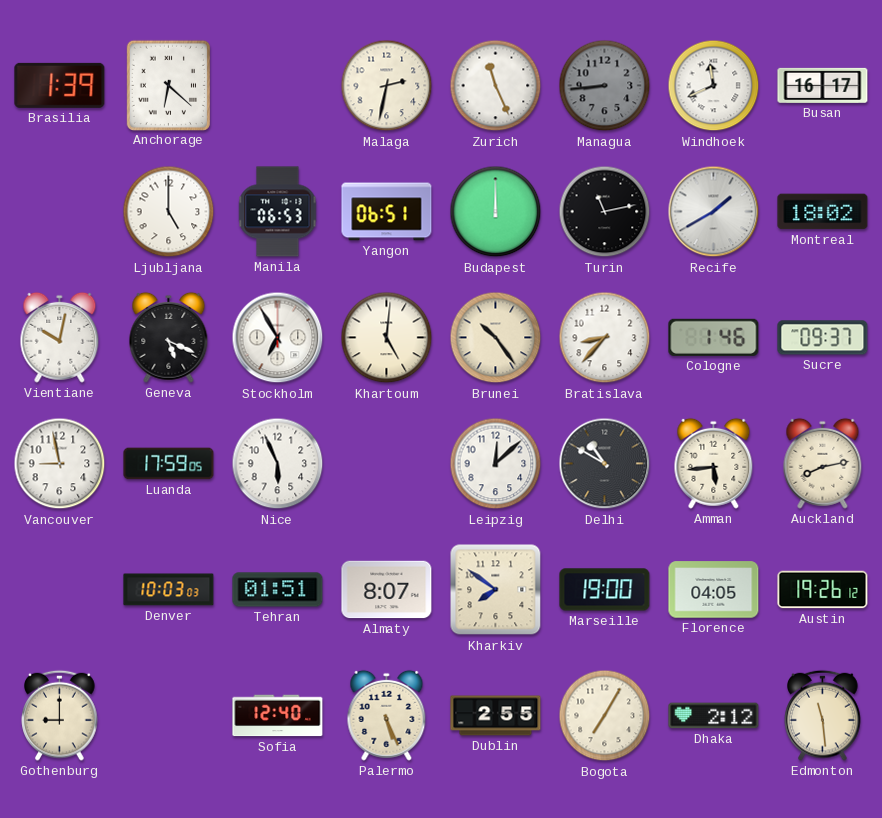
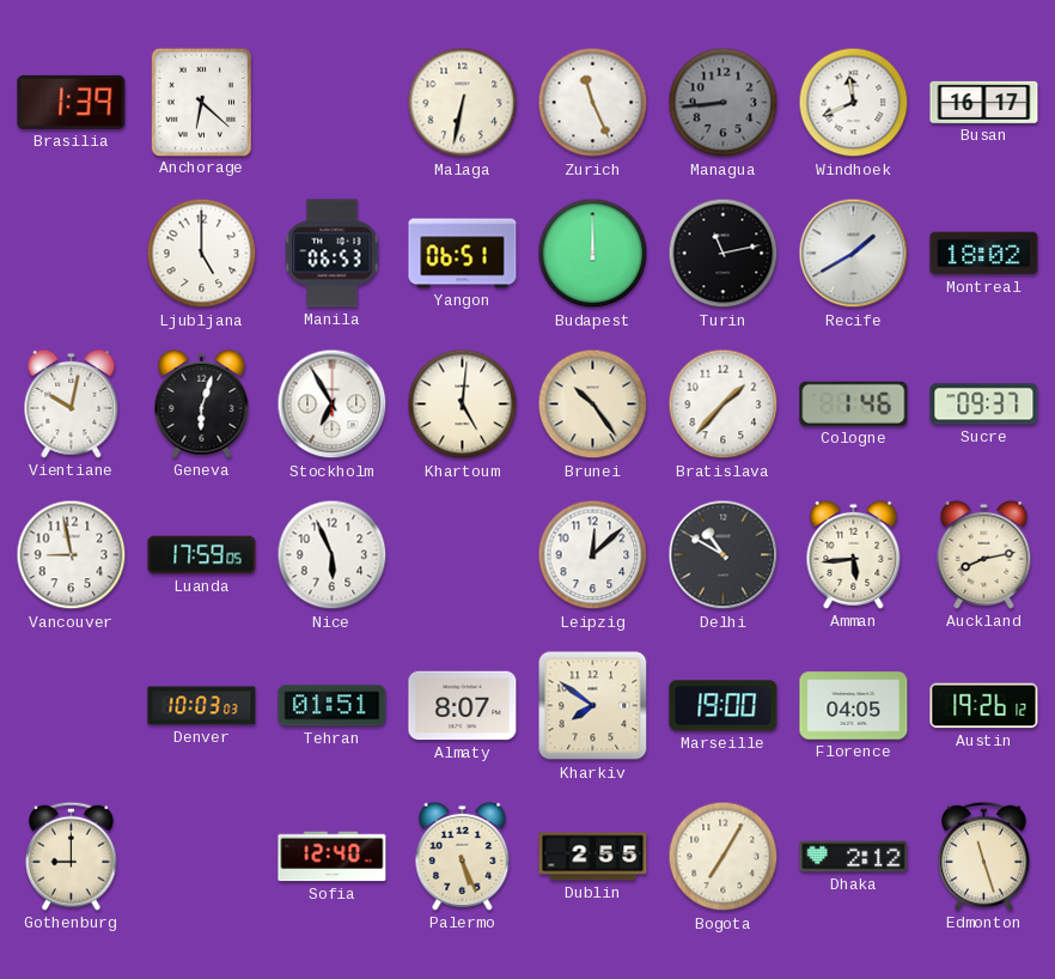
Malaga: 2:32 -> 6:32
Geneva: 5:19 -> 6:03
Bratislava: 8:37 -> 1:37
Edmonton: 11:29 -> 11:27
